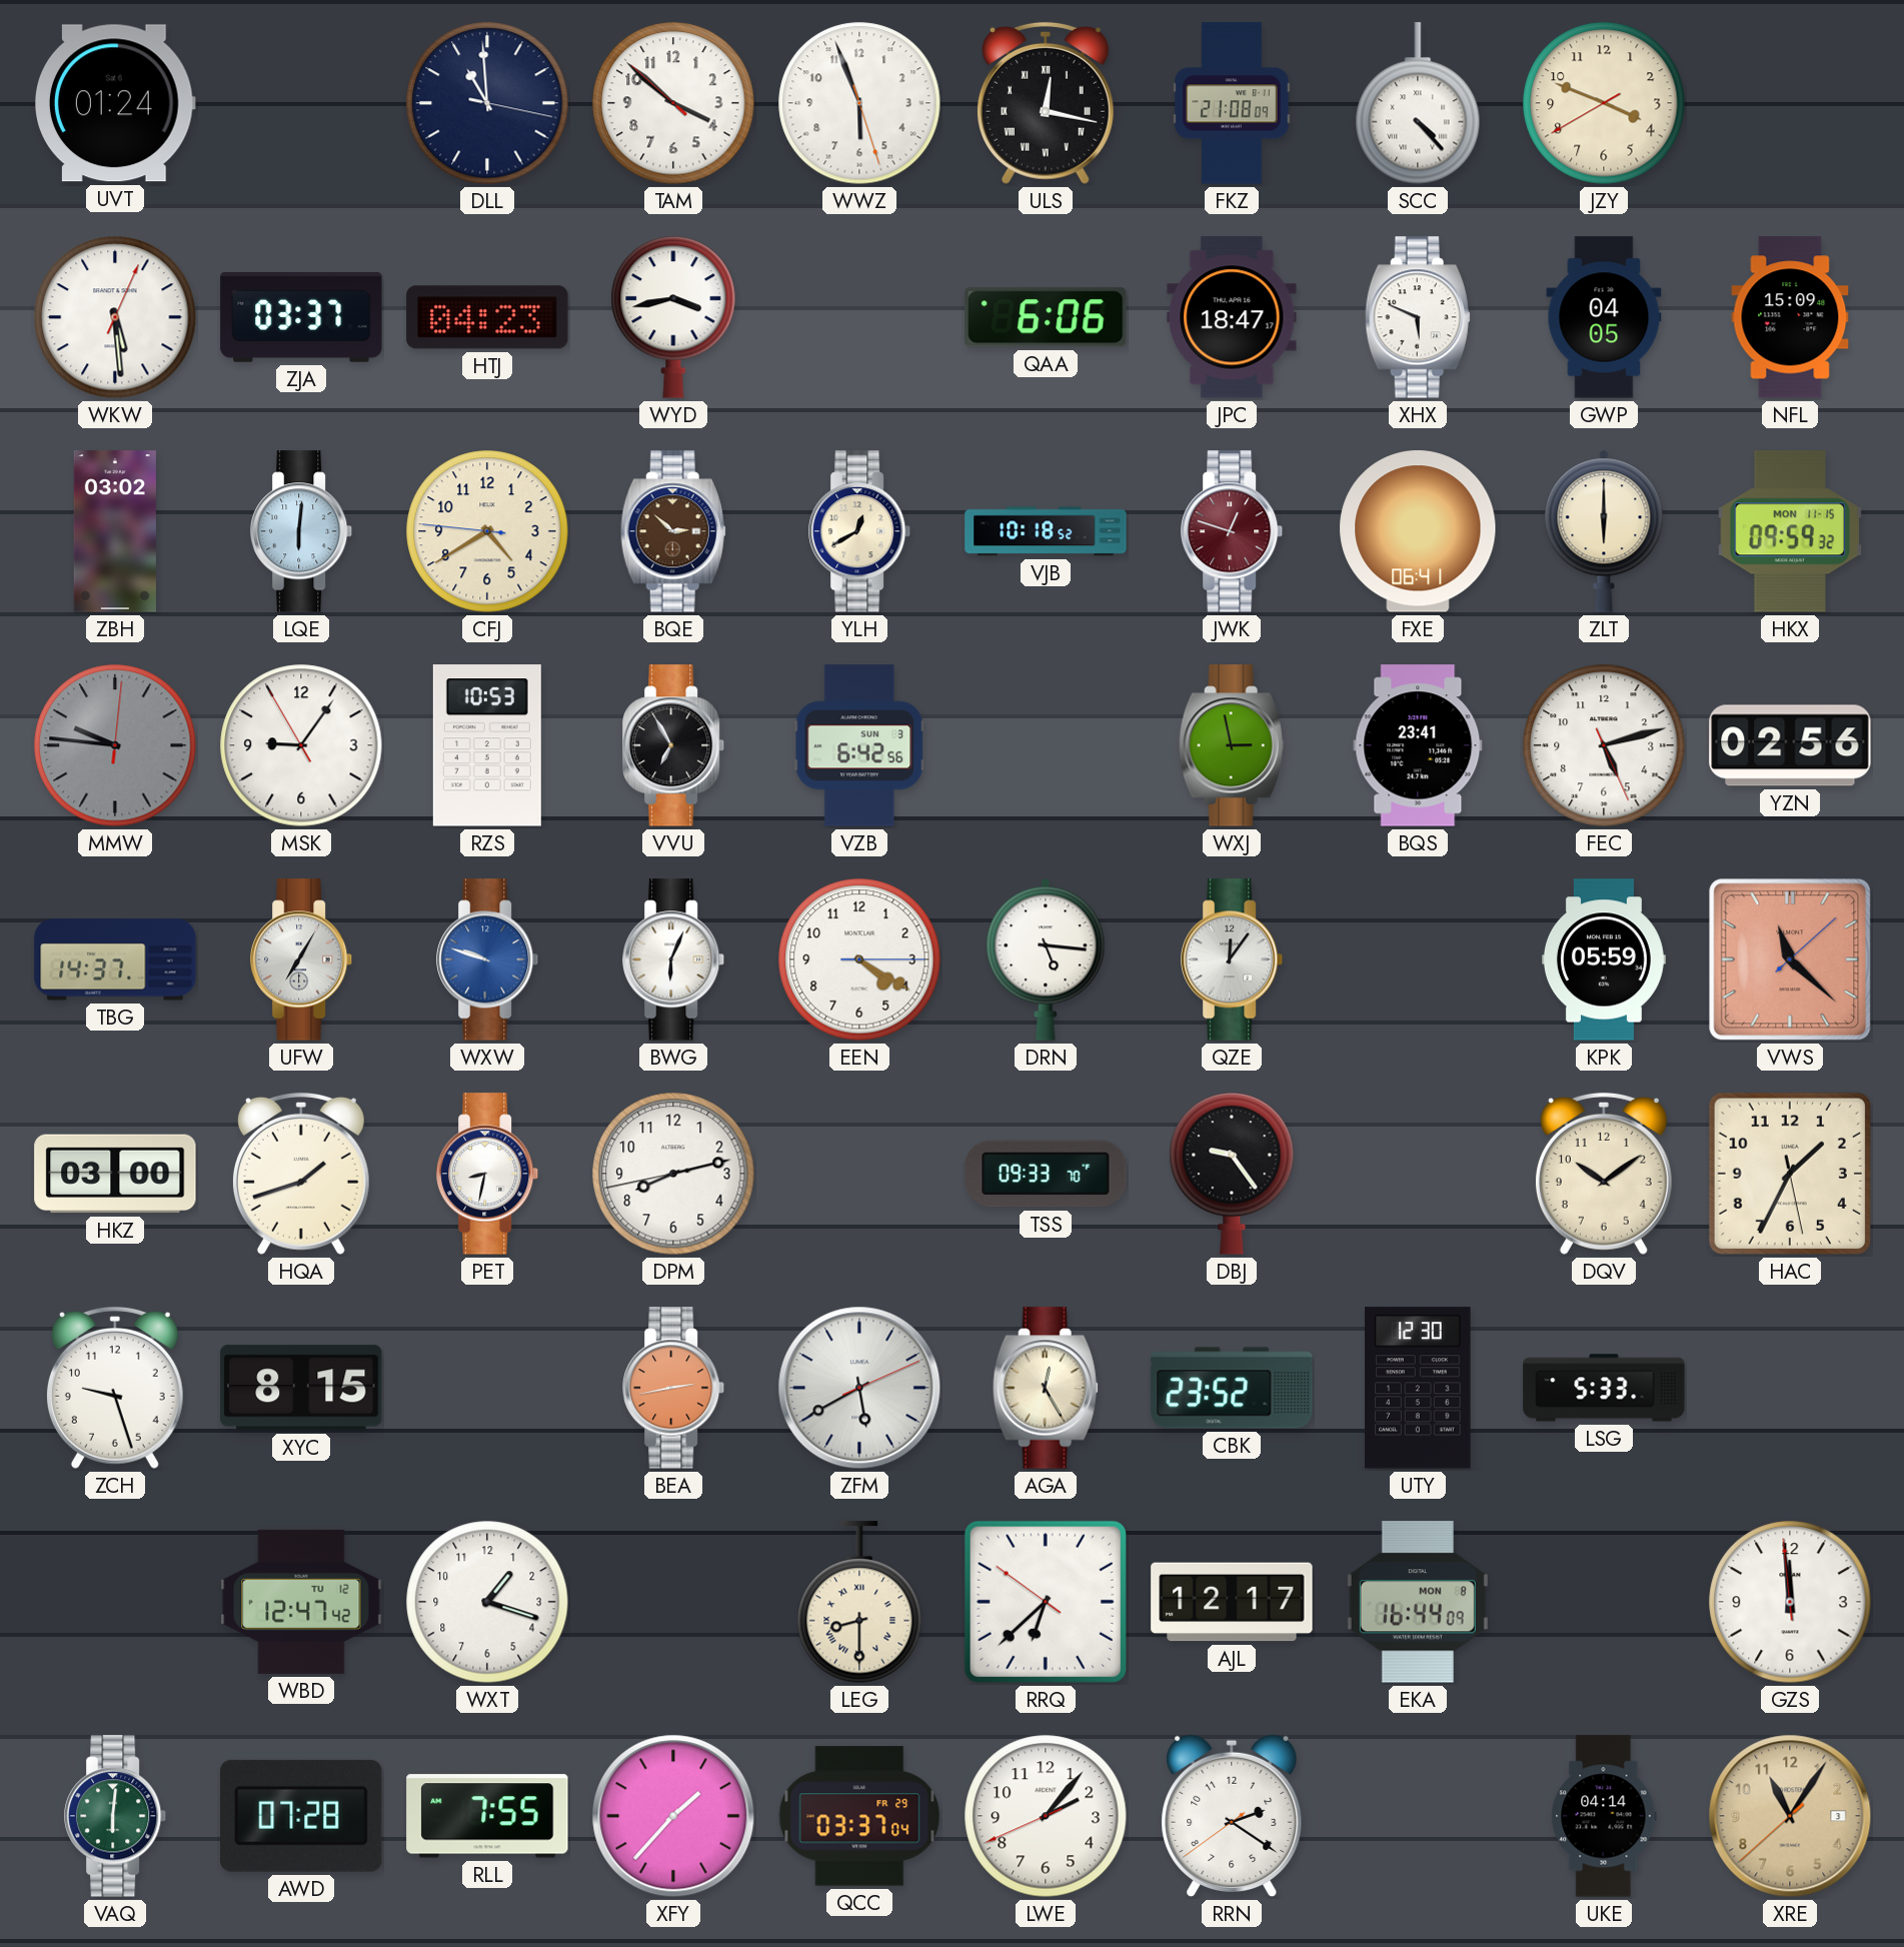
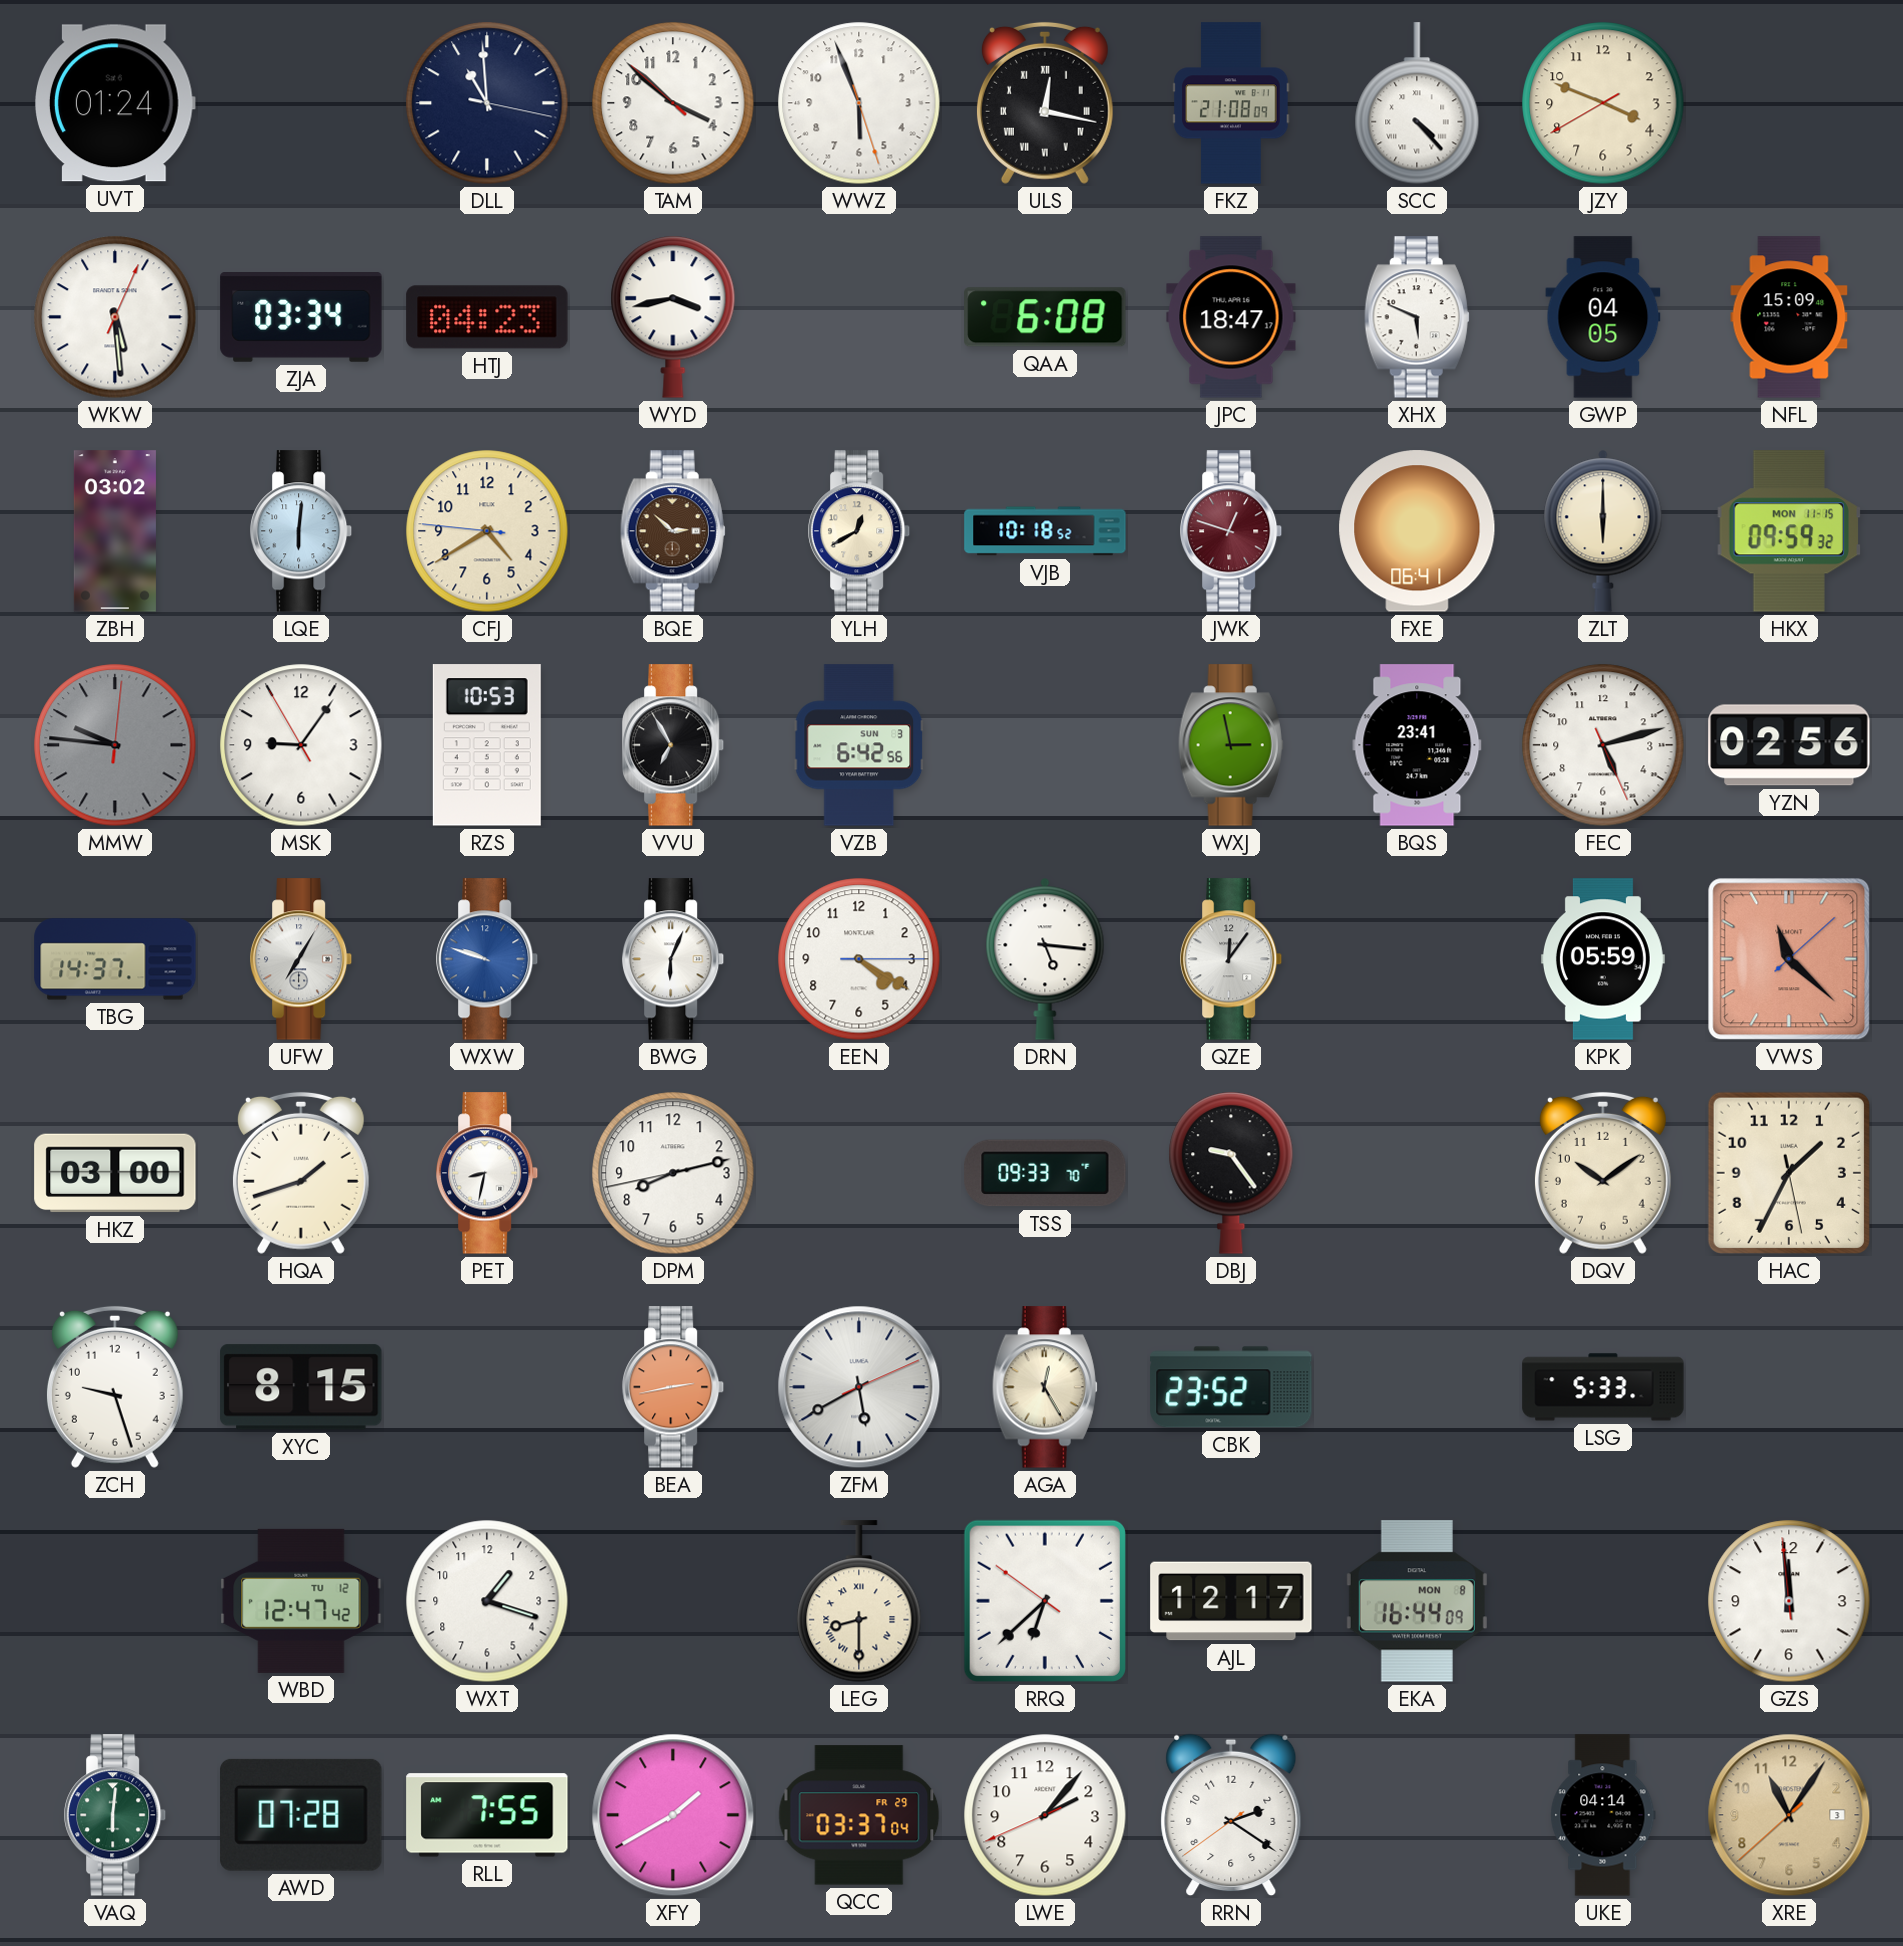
ZJA: 03:37 -> 03:34
QAA: 6:06 -> 6:08
UTY: 12:30 -> none
XFY: 1:37 -> 1:40
